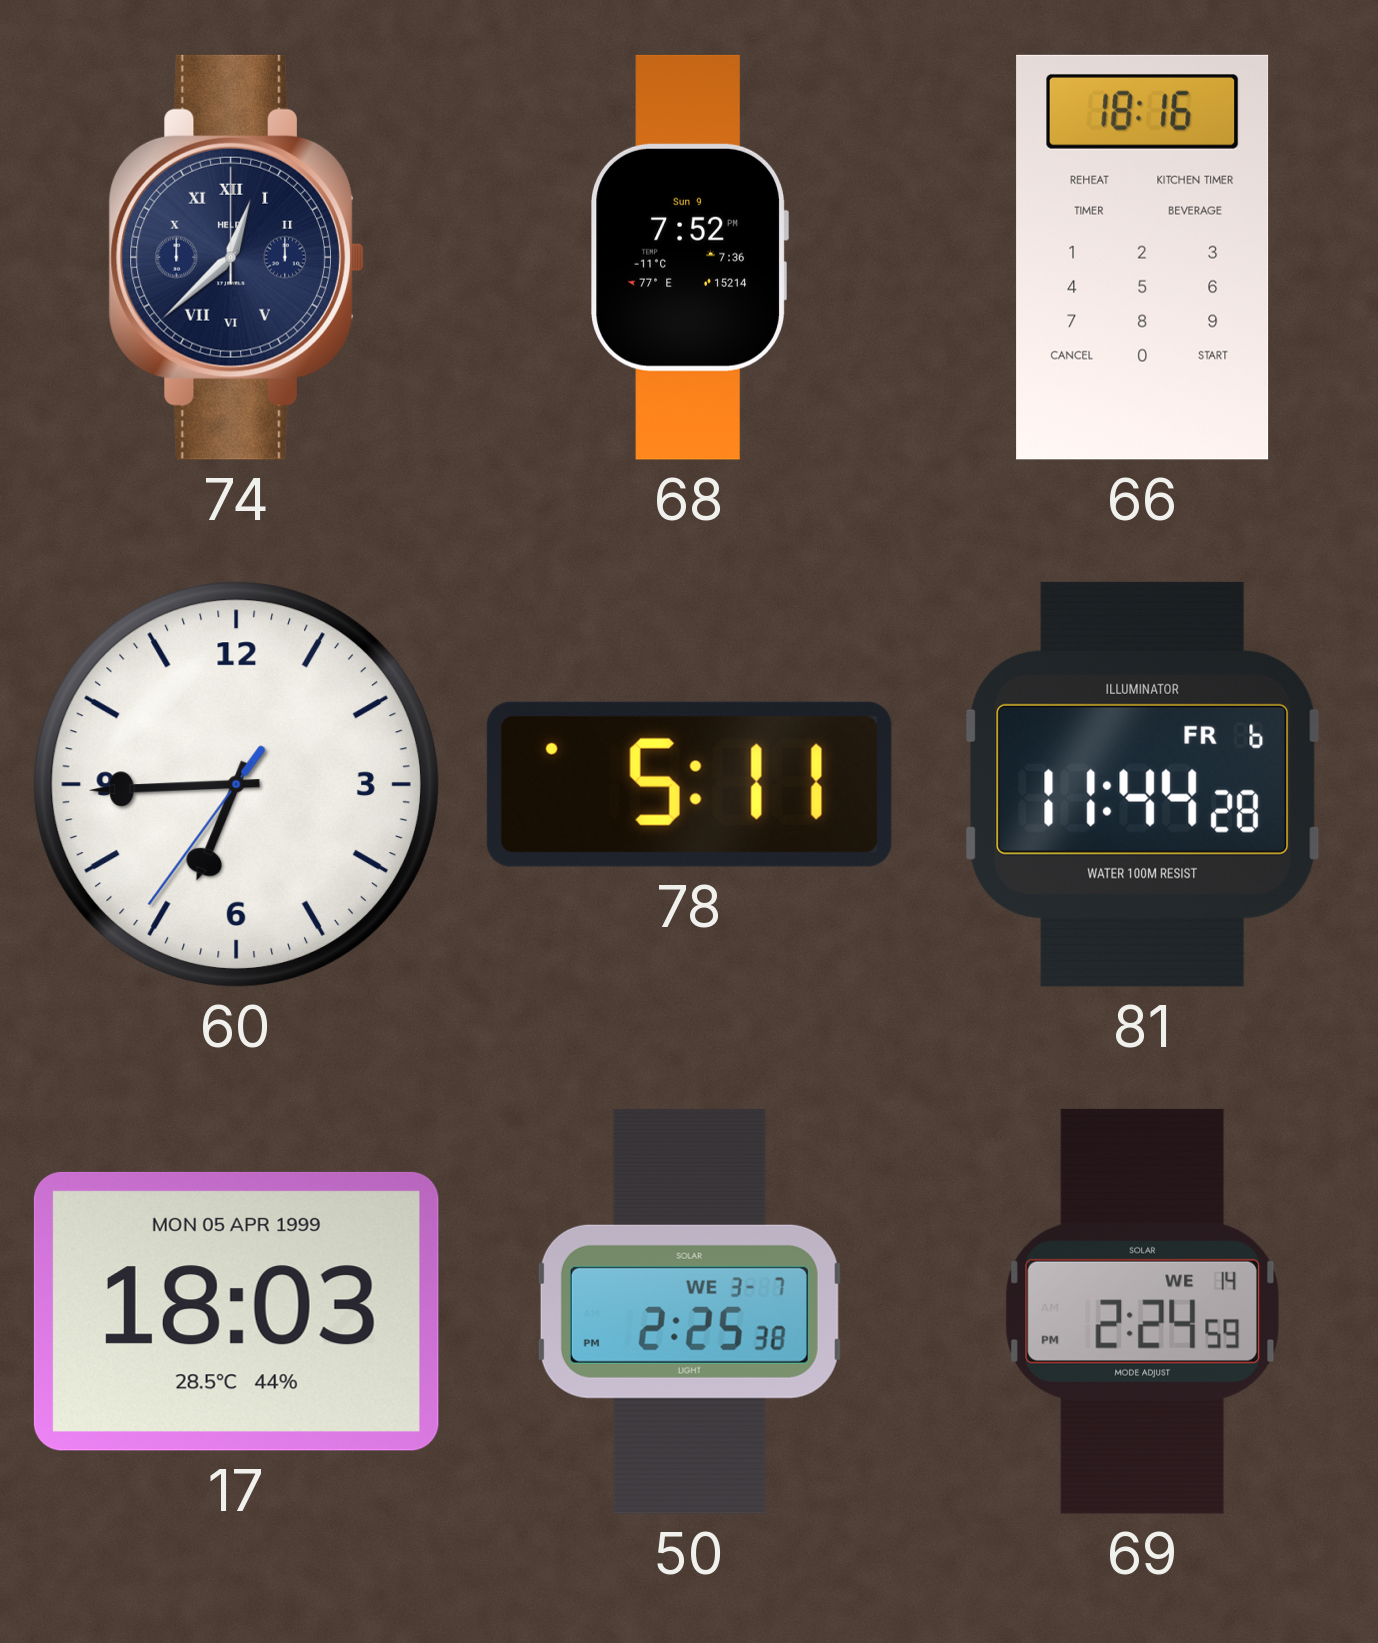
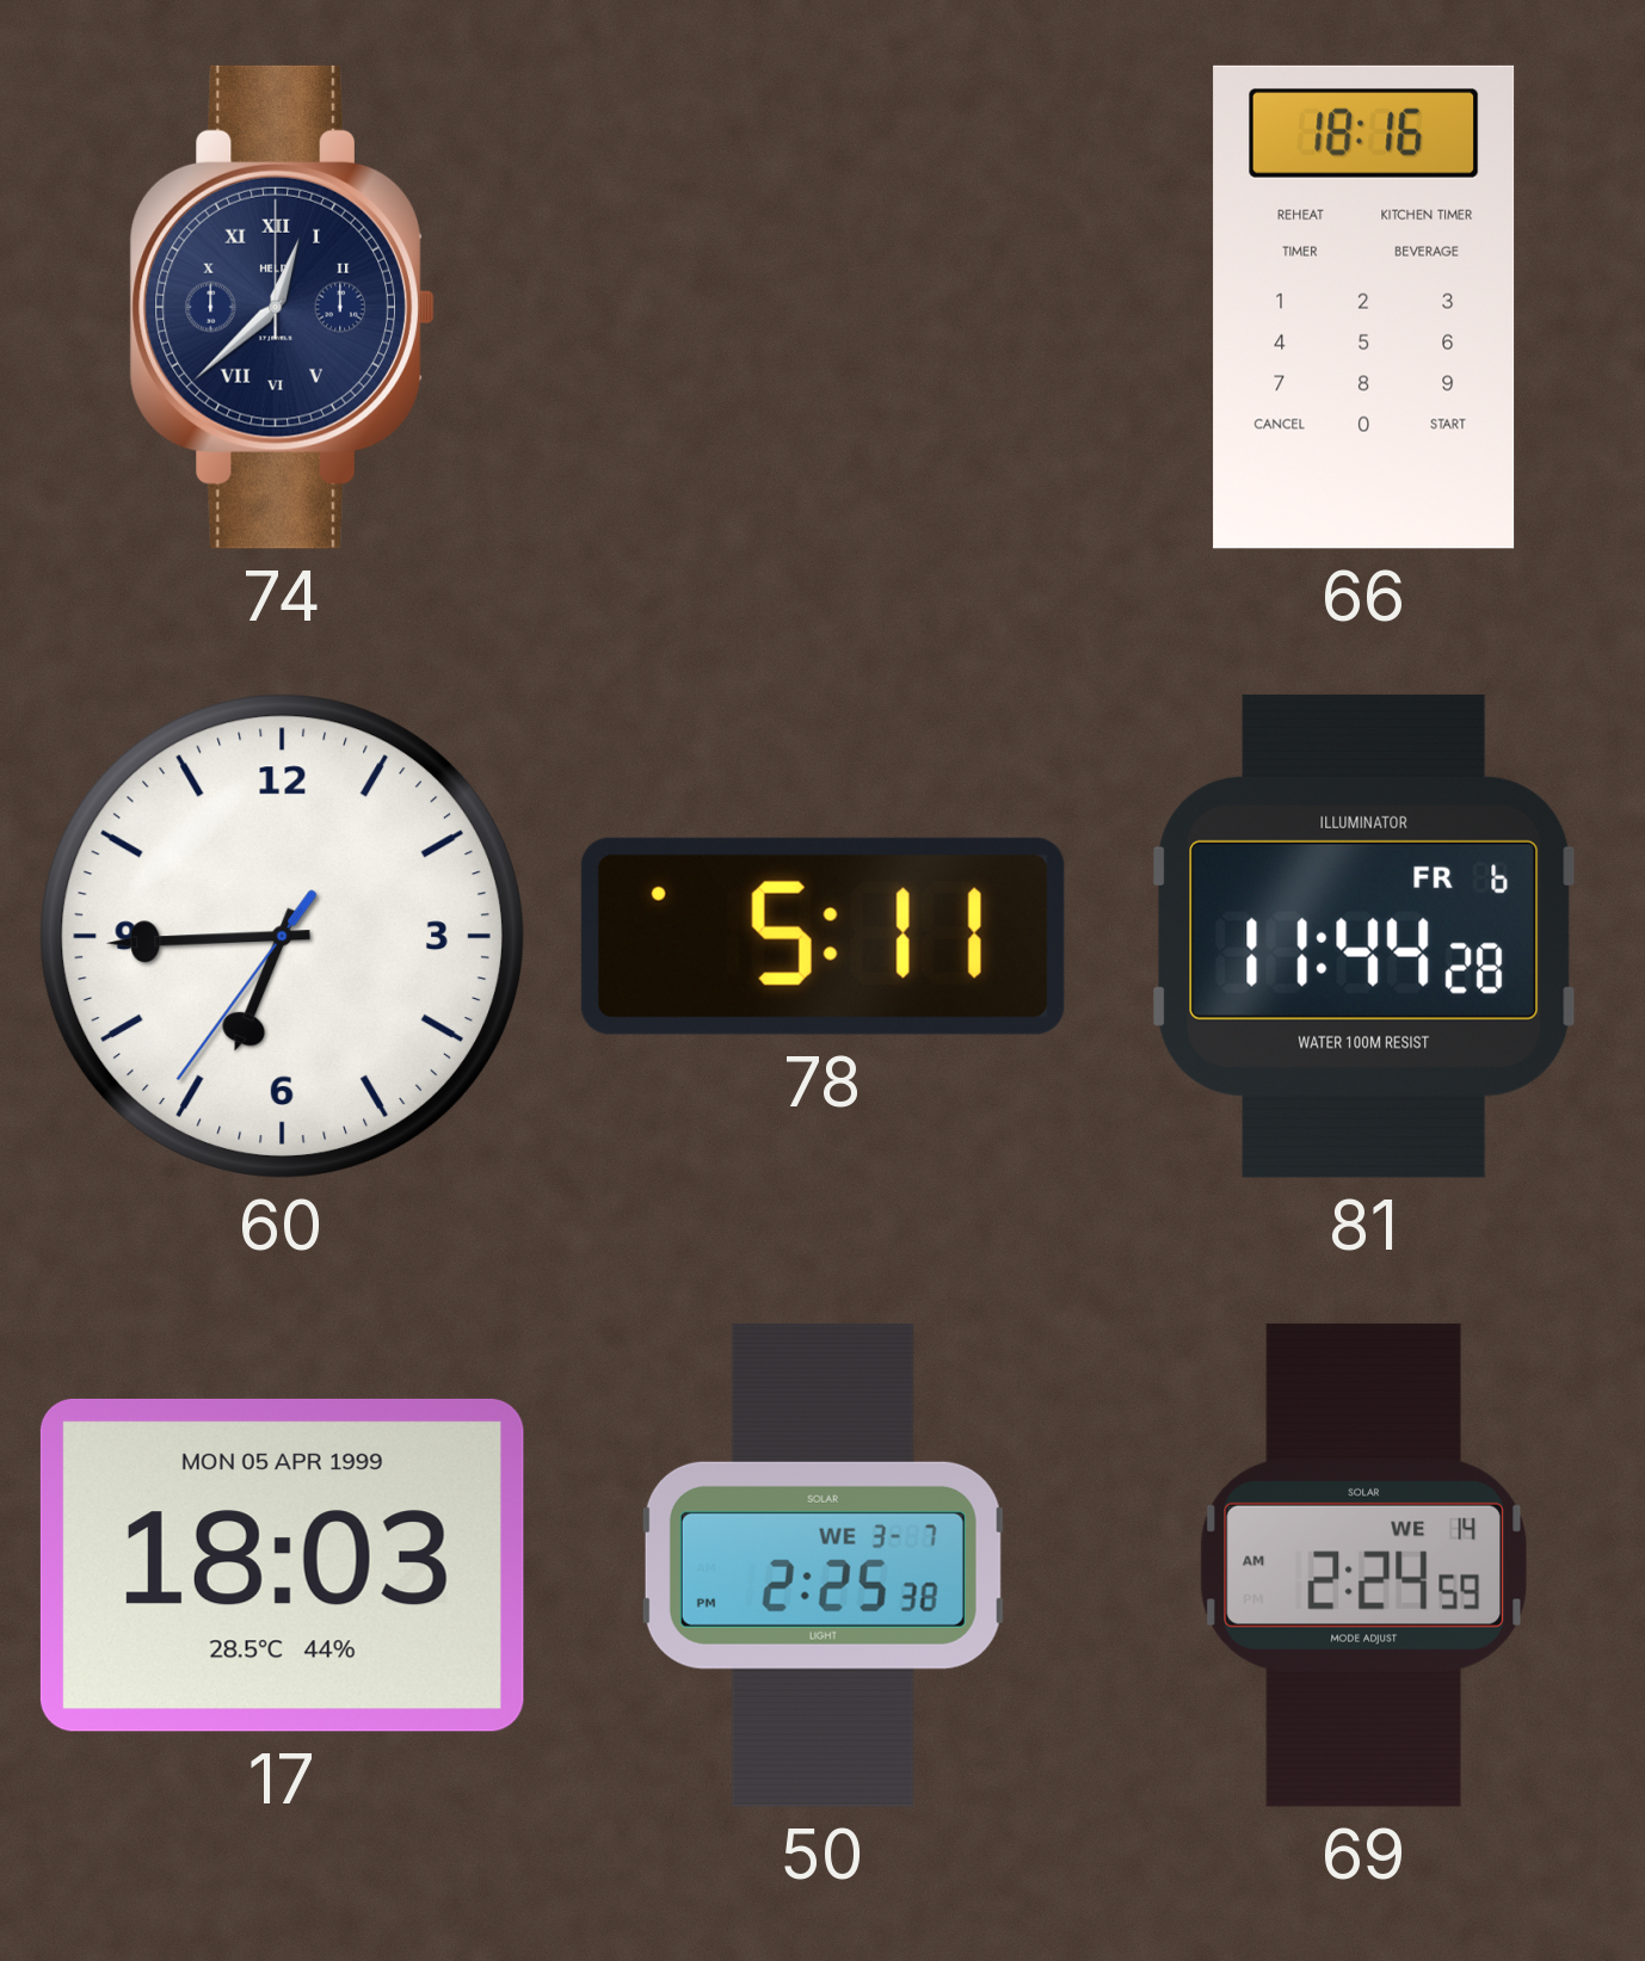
68: 7:52 -> none
69: 2:24:59 PM -> 2:24:59 AM
